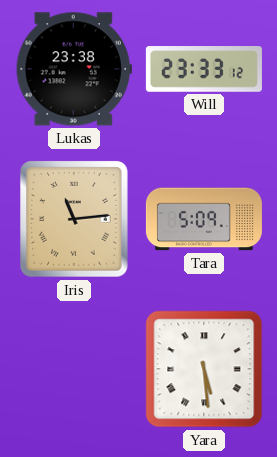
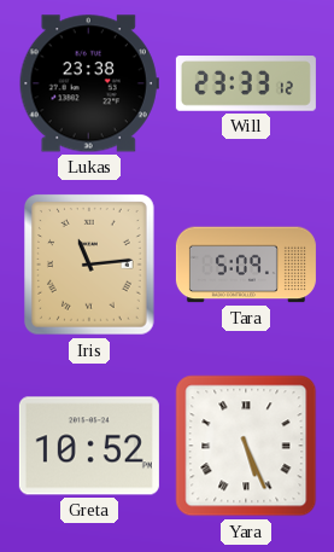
Greta: none -> 10:52
Yara: 5:29 -> 5:26
